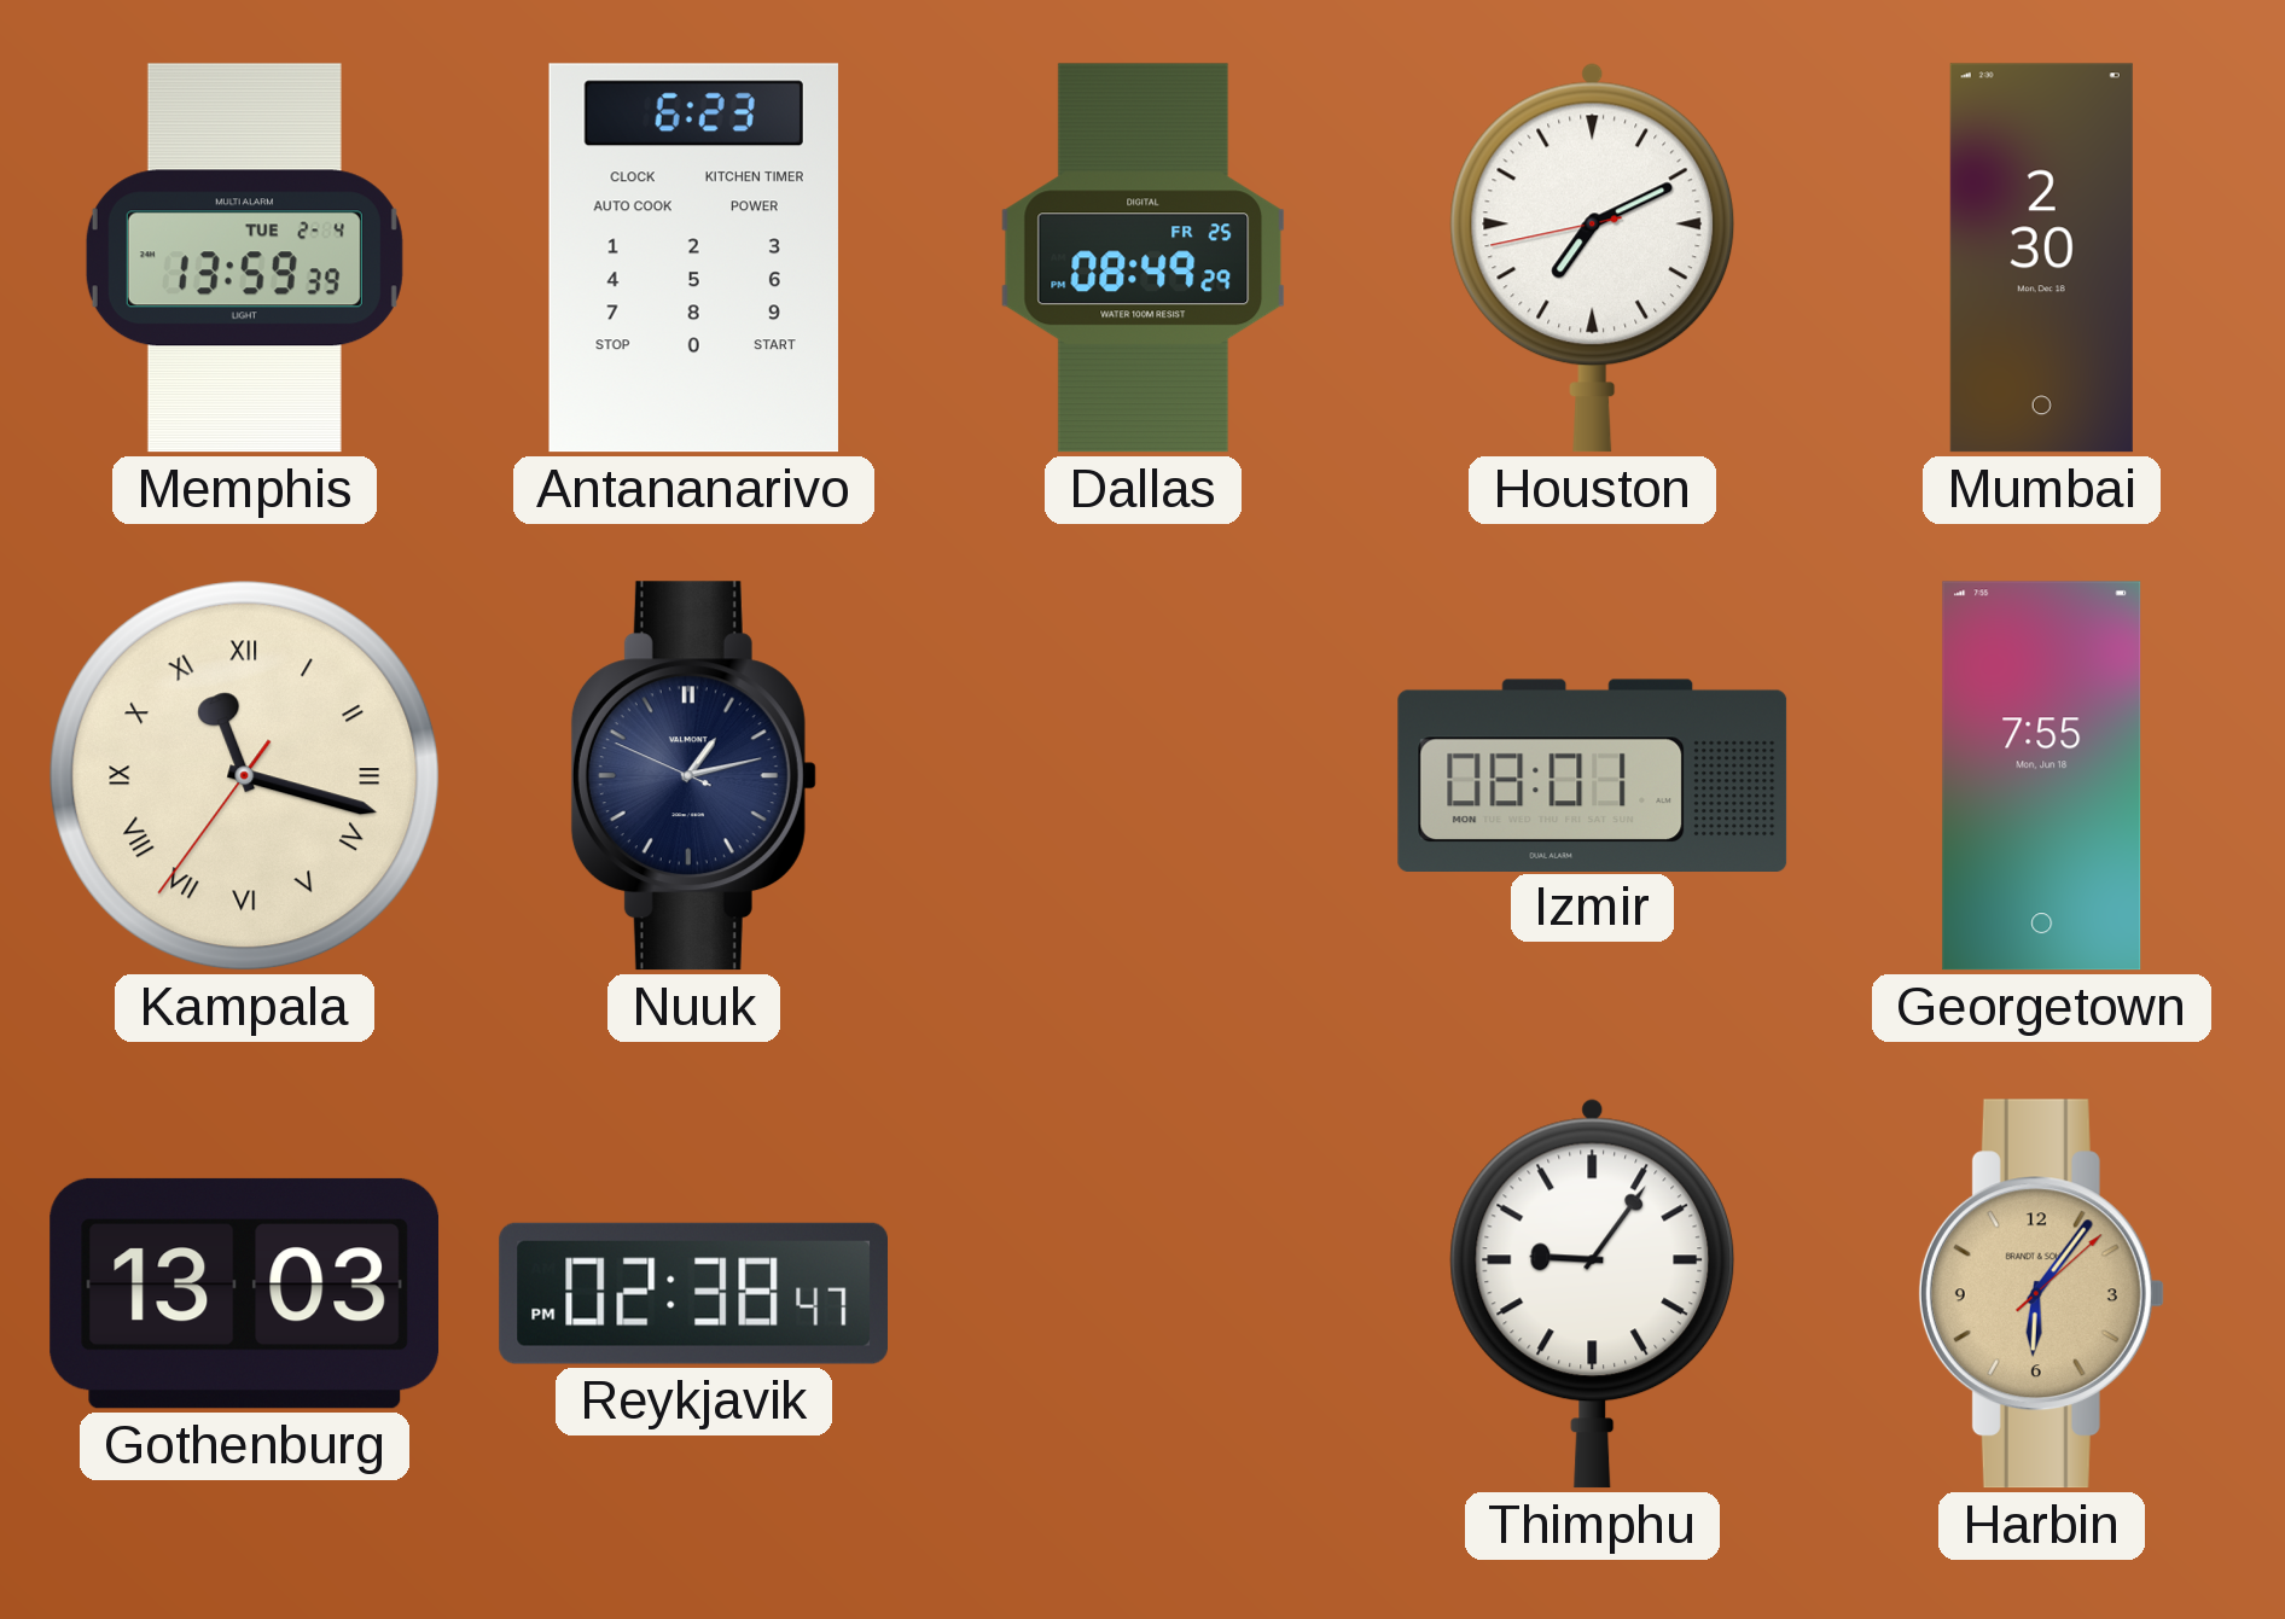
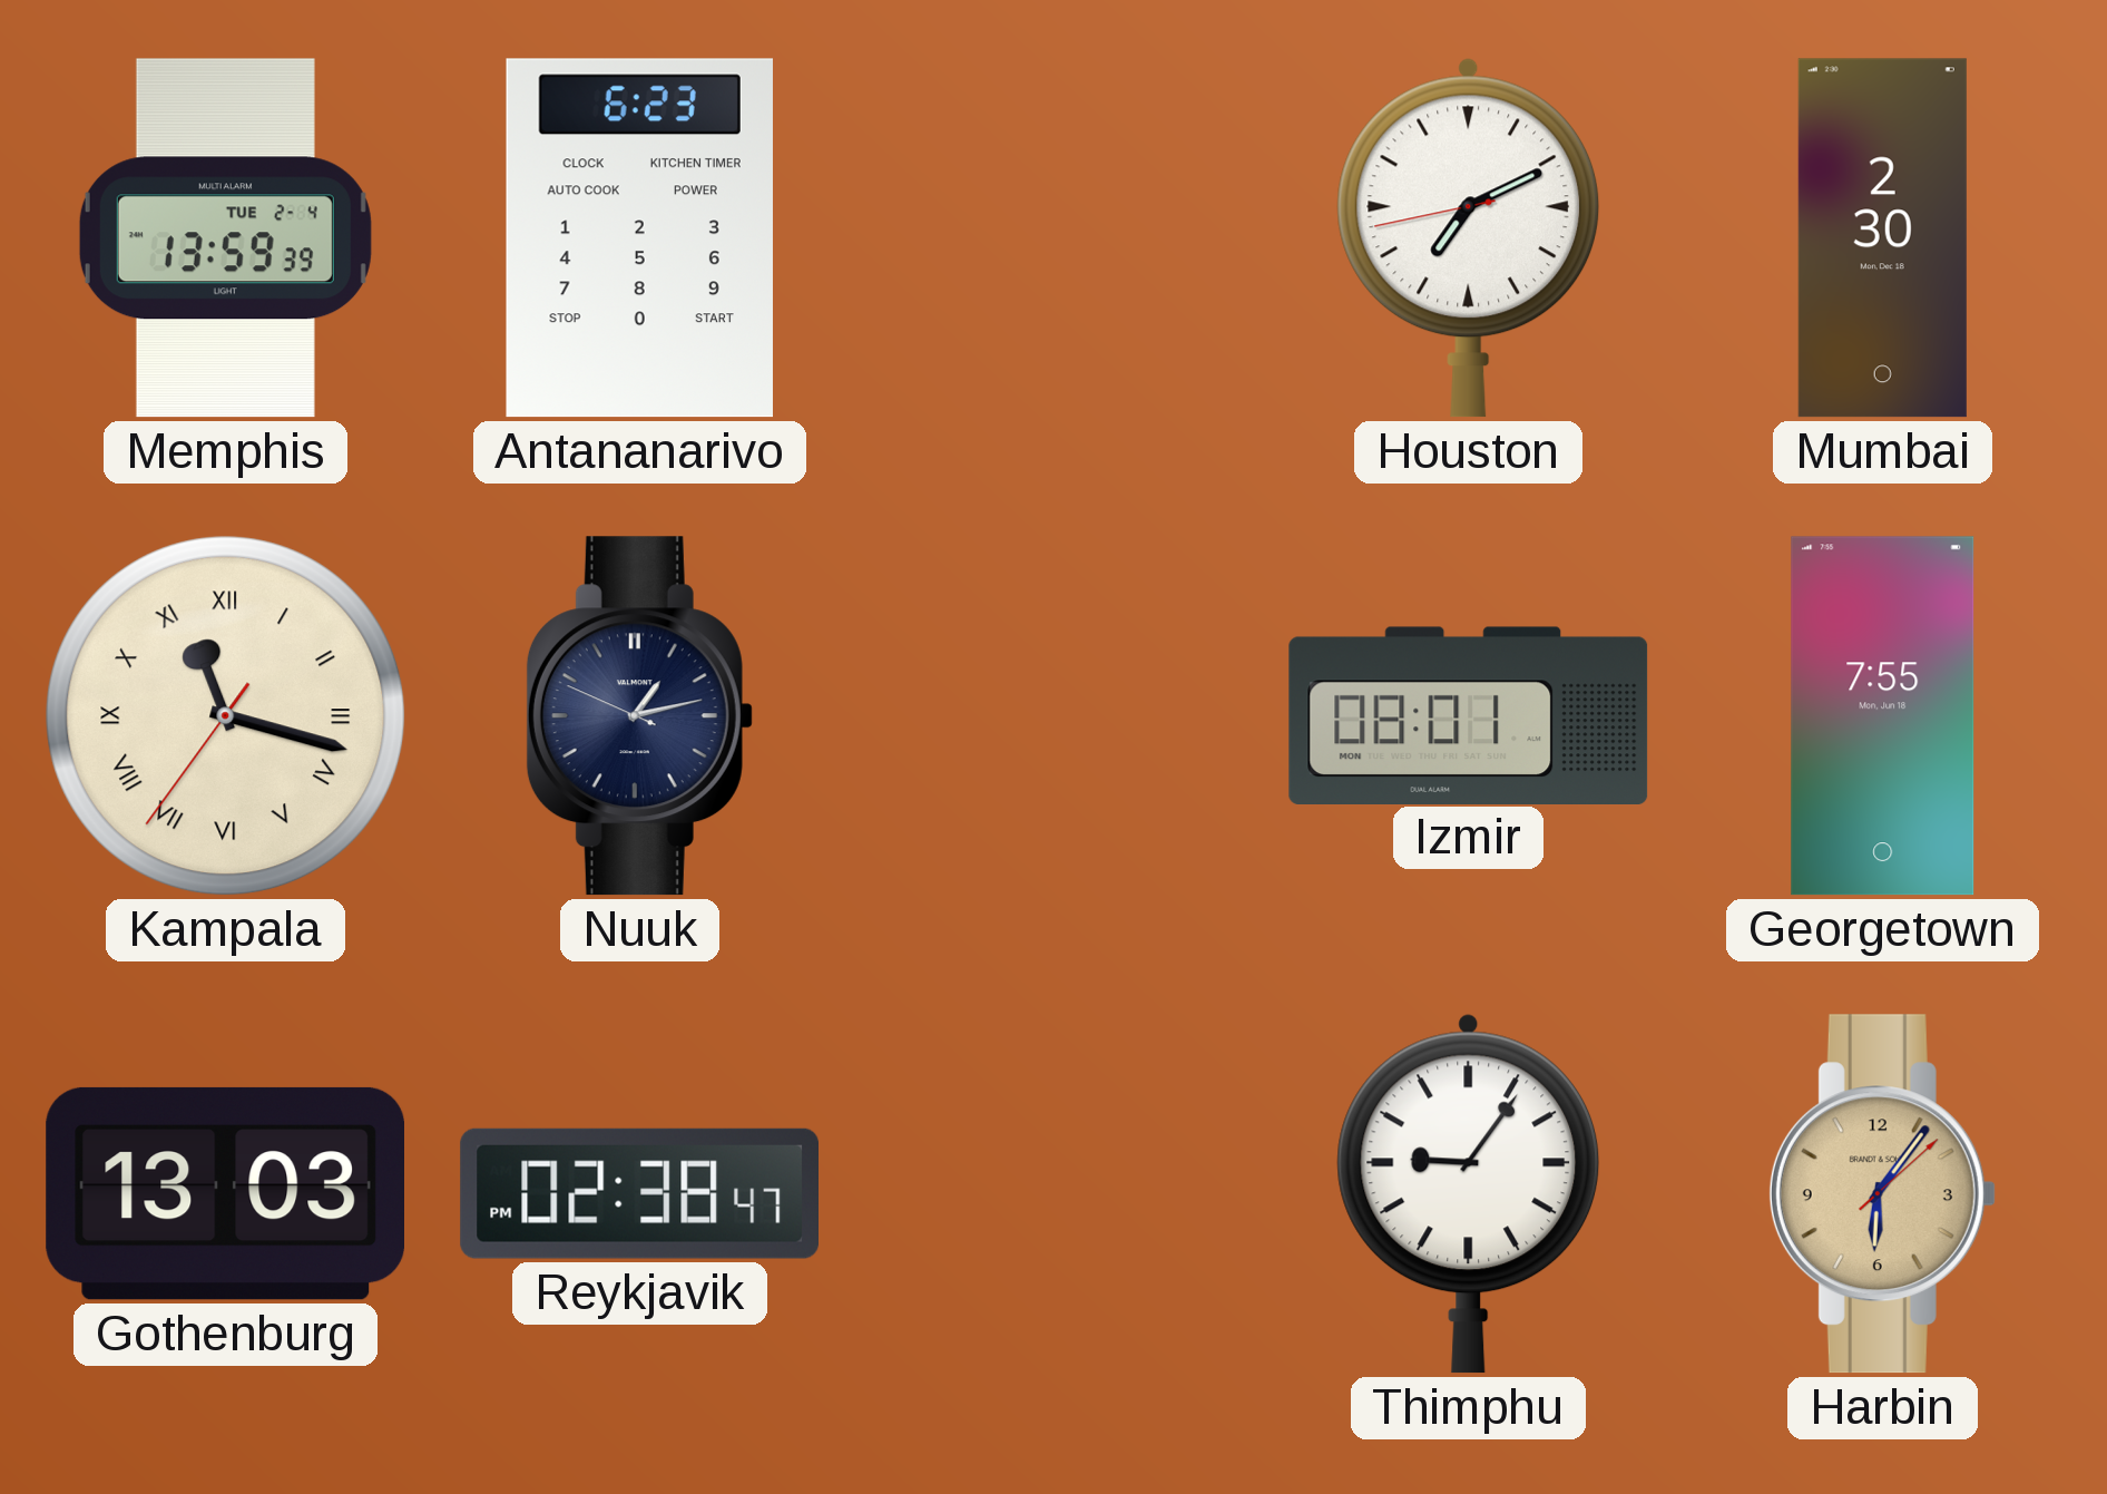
Dallas: 08:49 -> none
